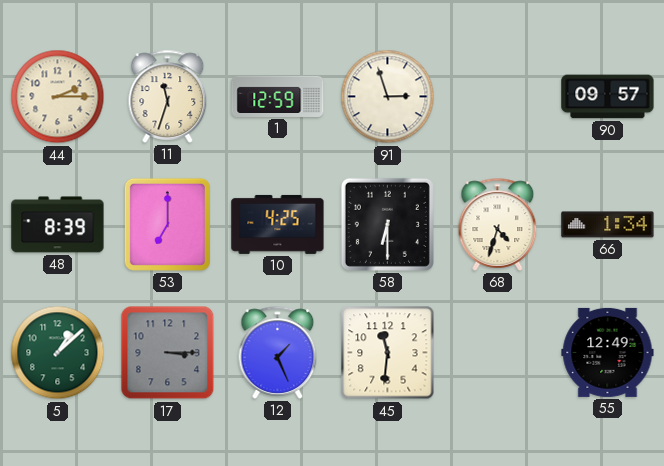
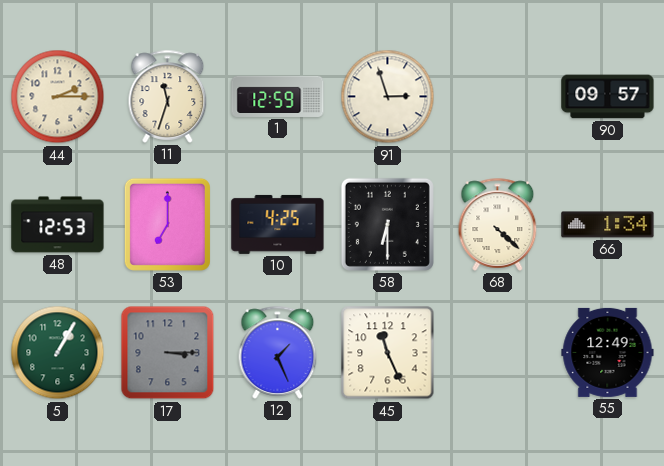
48: 8:39 -> 12:53
68: 4:33 -> 4:22
5: 1:08 -> 1:05
45: 11:31 -> 11:26
